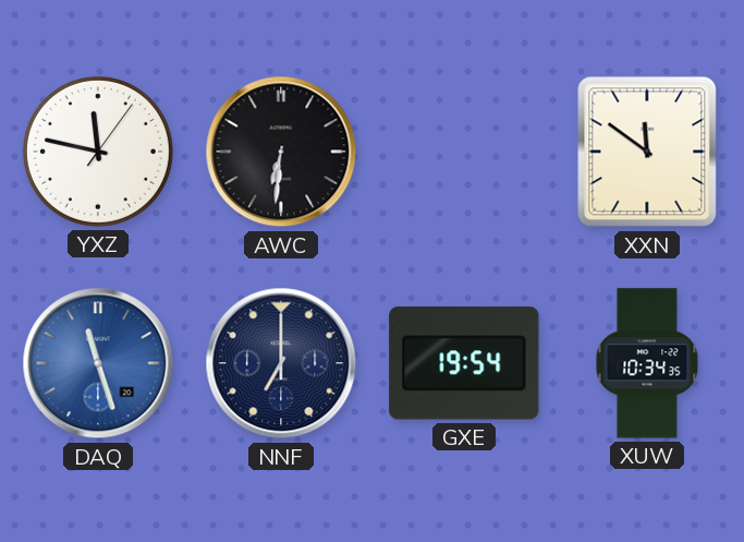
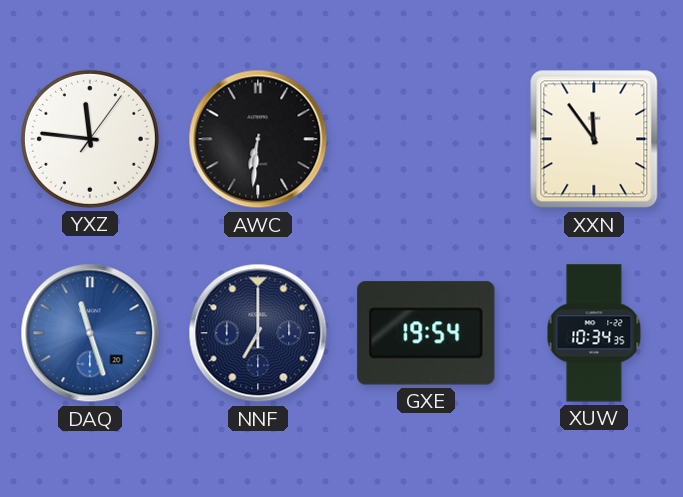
YXZ: 11:47 -> 11:46
XXN: 11:51 -> 11:54
